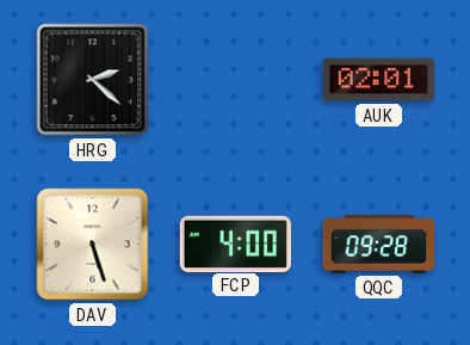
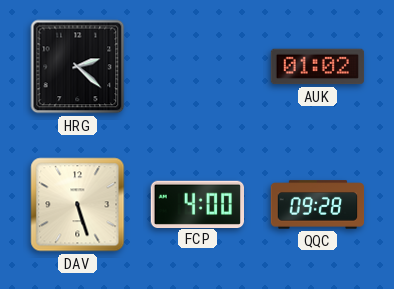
AUK: 02:01 -> 01:02
